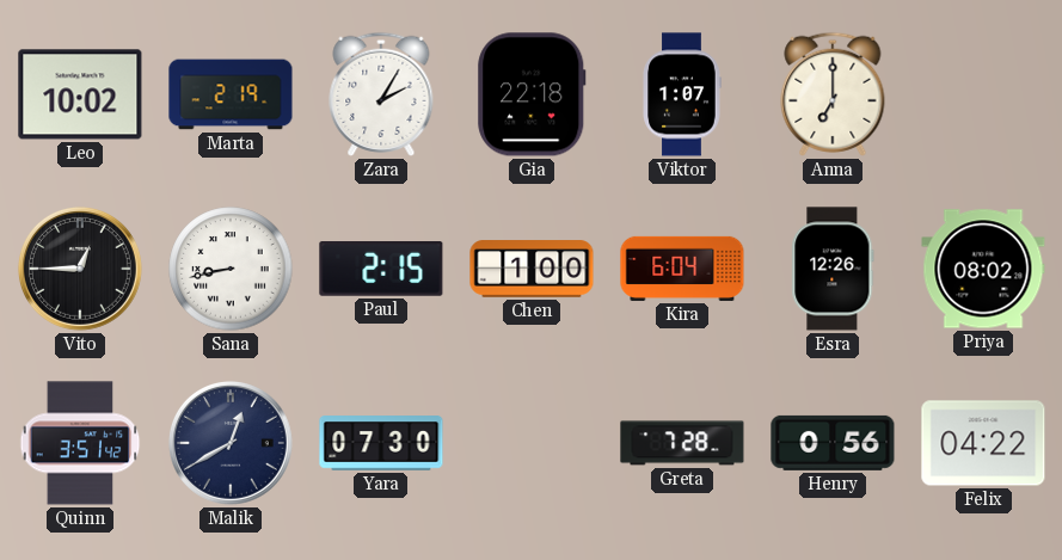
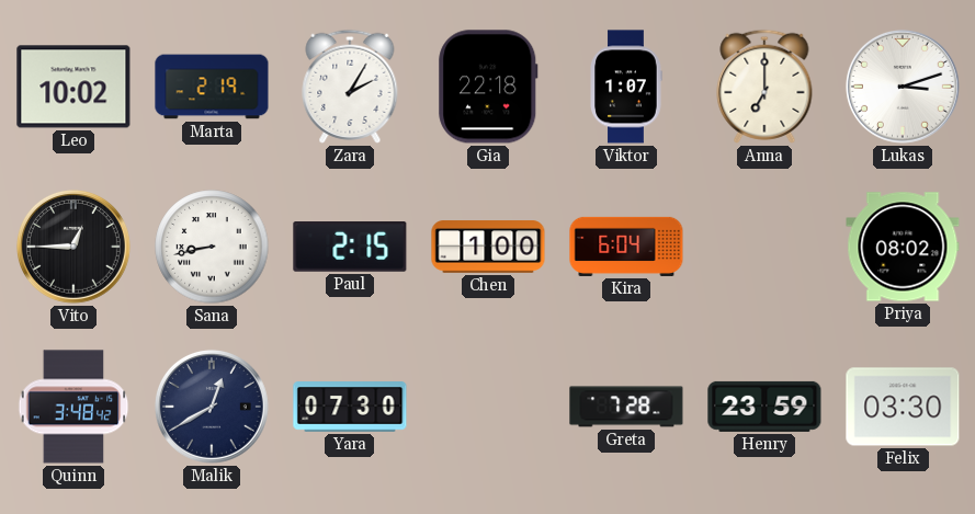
Lukas: none -> 3:12
Esra: 12:26 -> none
Quinn: 3:51 -> 3:48
Henry: 0:56 -> 23:59
Felix: 04:22 -> 03:30
